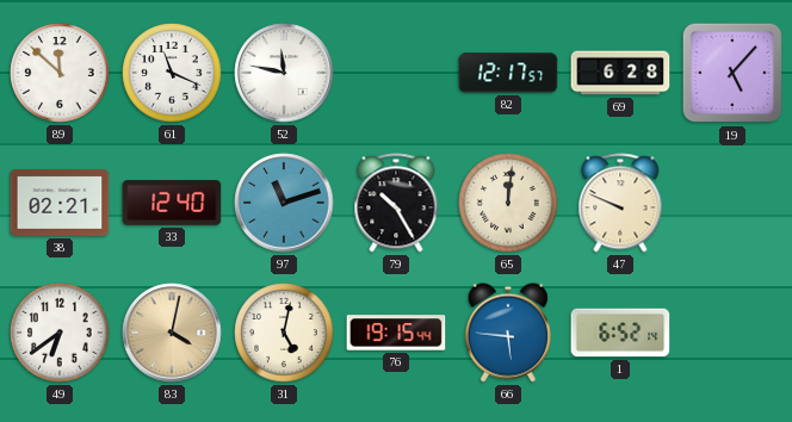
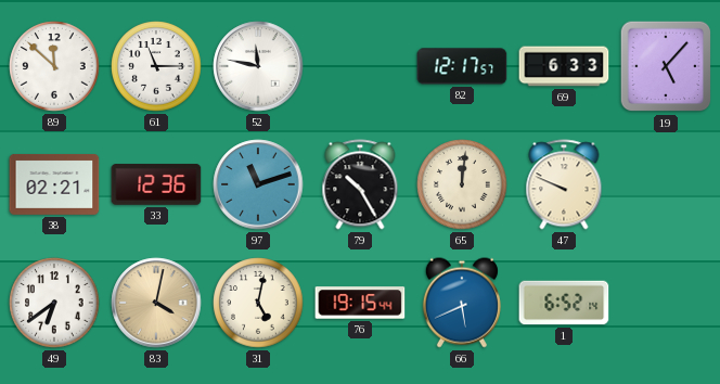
61: 11:19 -> 11:15
69: 6:28 -> 6:33
33: 12:40 -> 12:36
66: 5:46 -> 5:41
